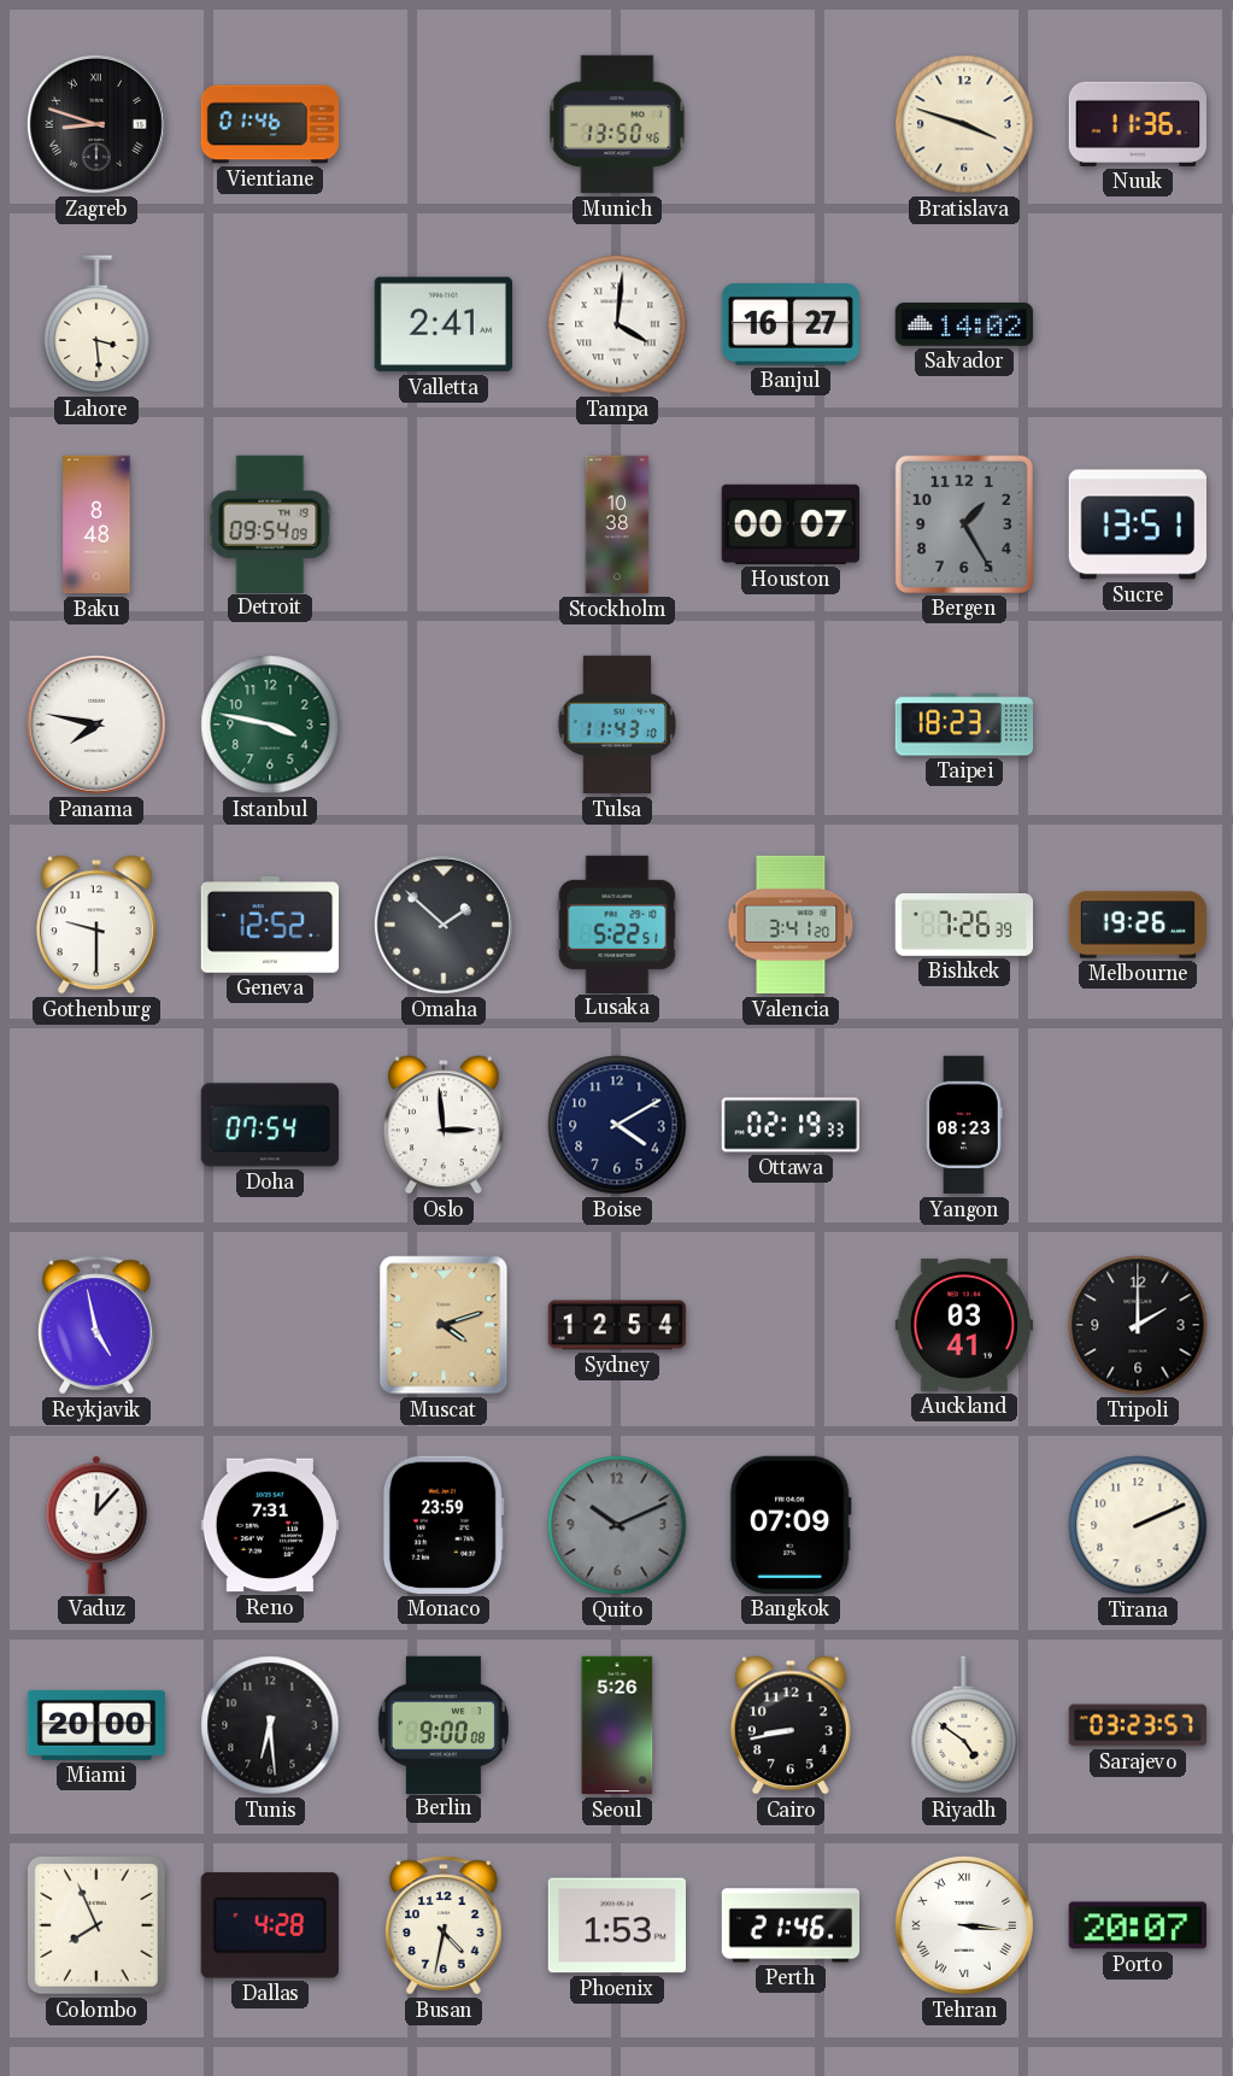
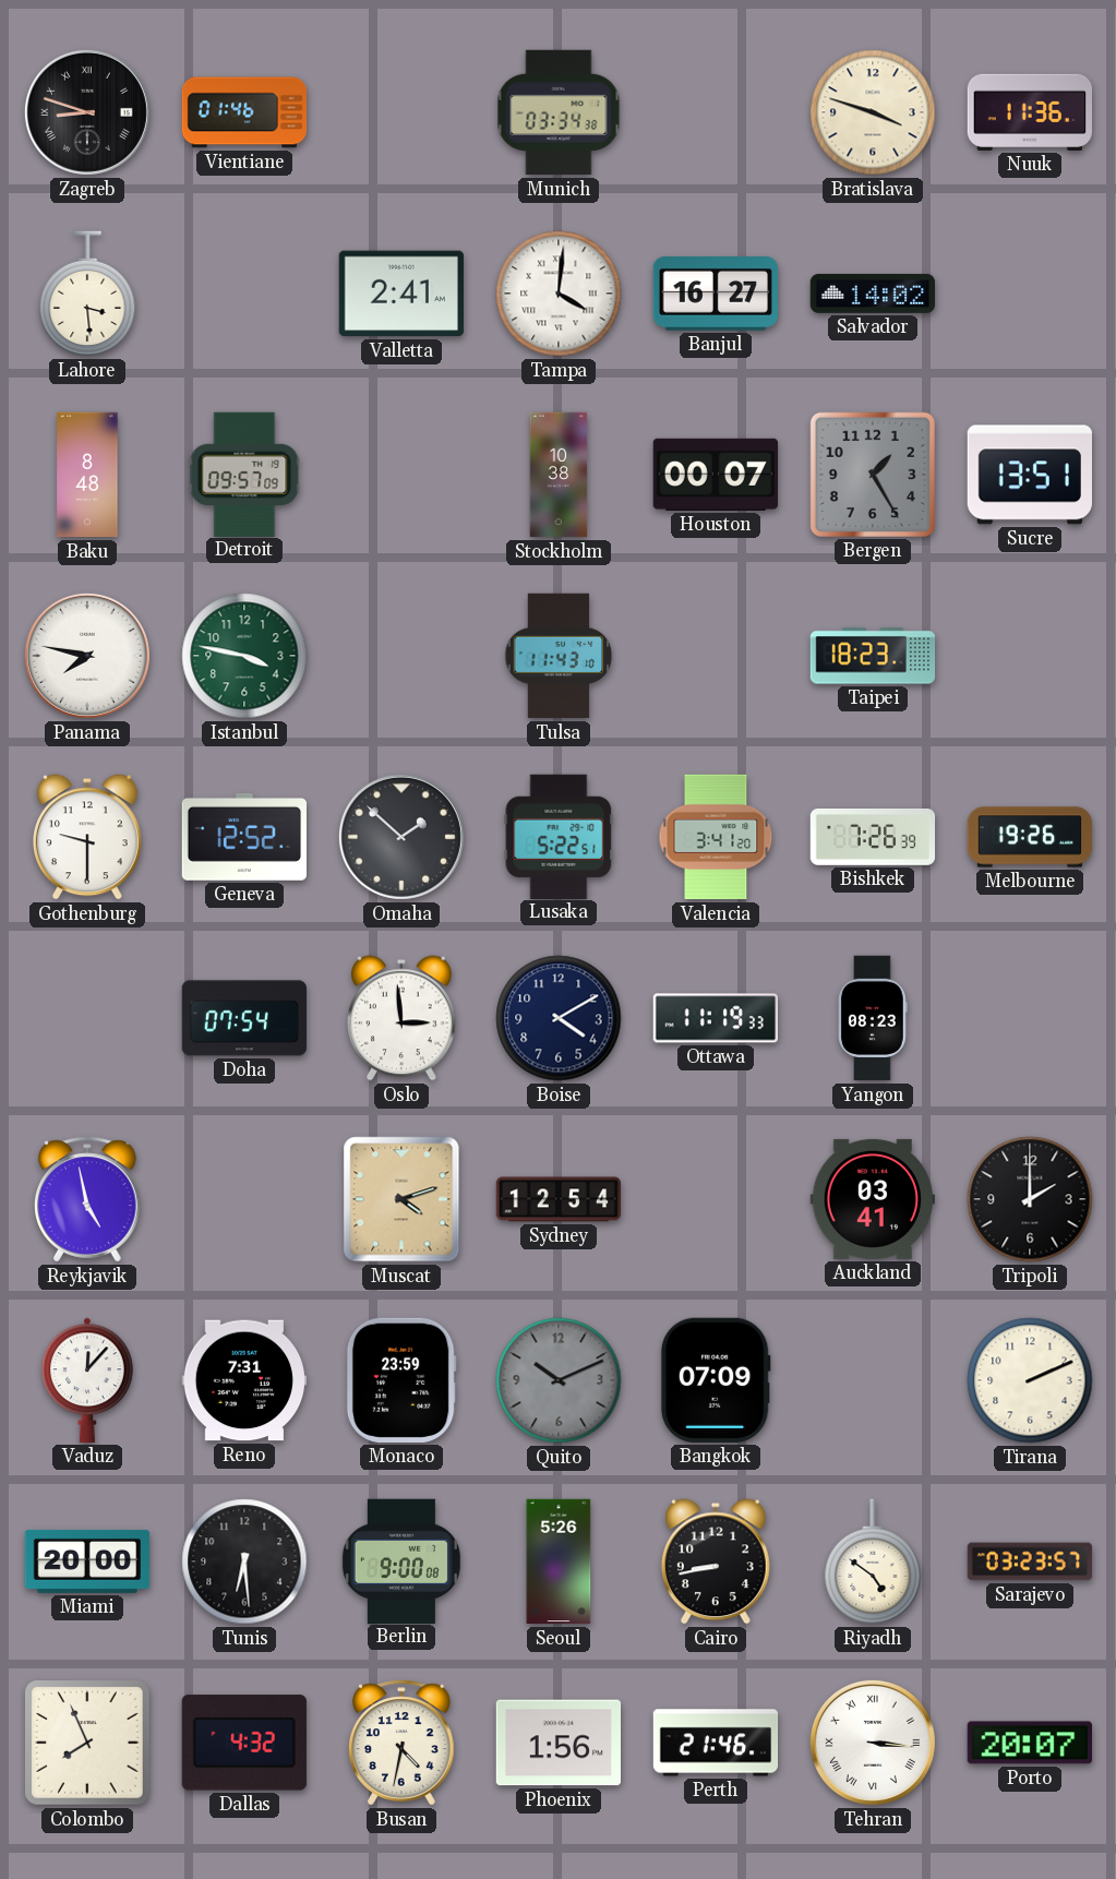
Munich: 13:50 -> 03:34
Detroit: 09:54 -> 09:57
Ottawa: 02:19 -> 11:19
Dallas: 4:28 -> 4:32
Phoenix: 1:53 -> 1:56
